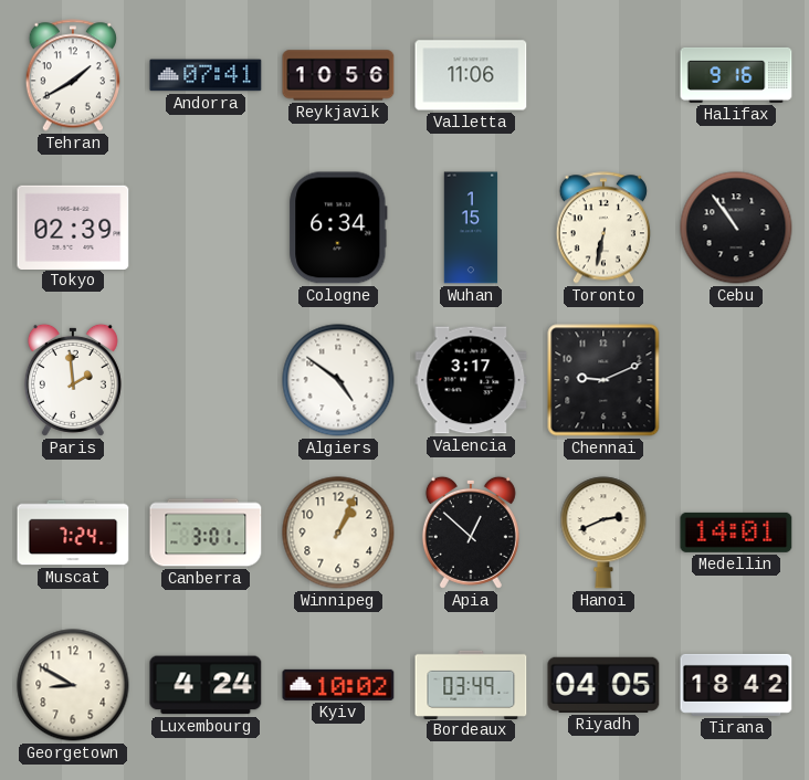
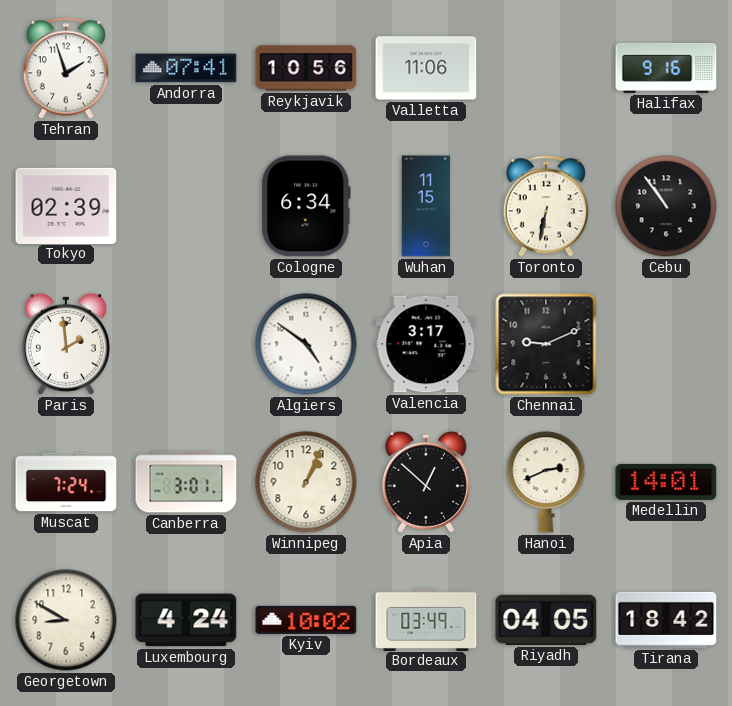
Tehran: 1:40 -> 1:57
Wuhan: 1:15 -> 11:15
